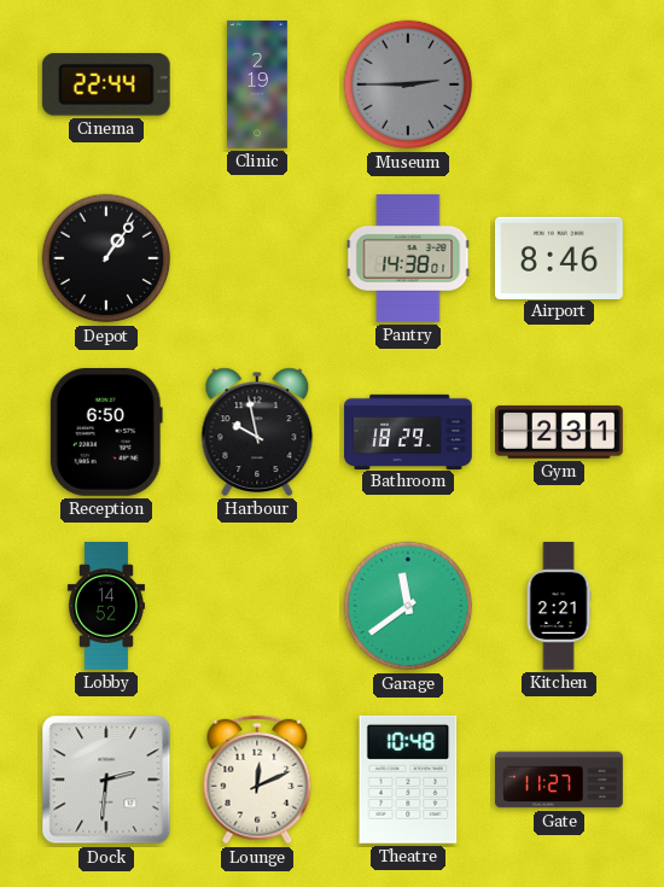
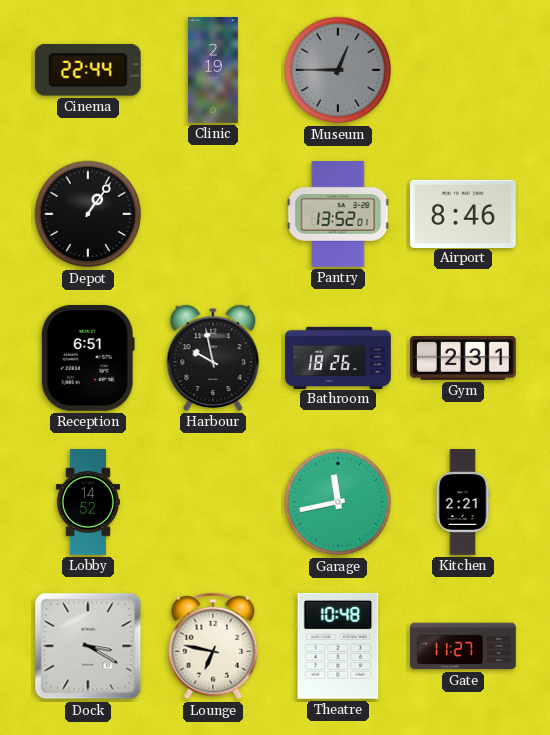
Museum: 2:45 -> 12:45
Pantry: 14:38 -> 13:52
Reception: 6:50 -> 6:51
Bathroom: 18:29 -> 18:26
Garage: 11:39 -> 11:43
Dock: 2:31 -> 3:20
Lounge: 12:11 -> 6:47
